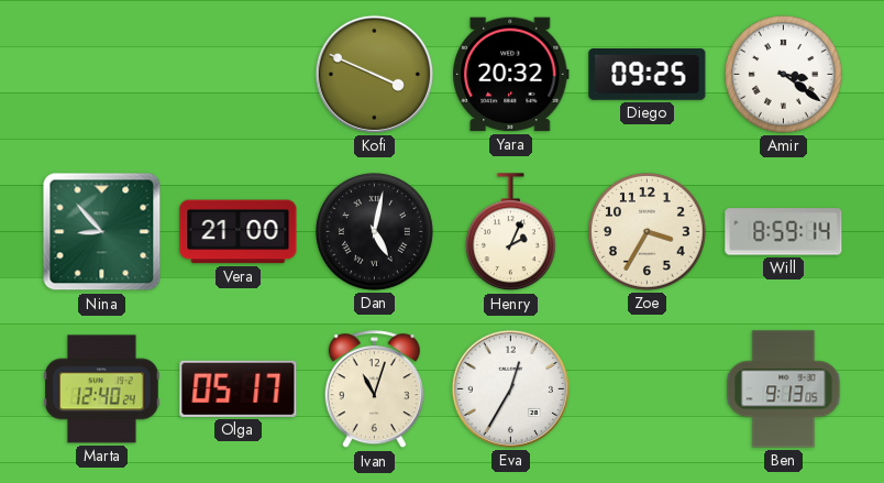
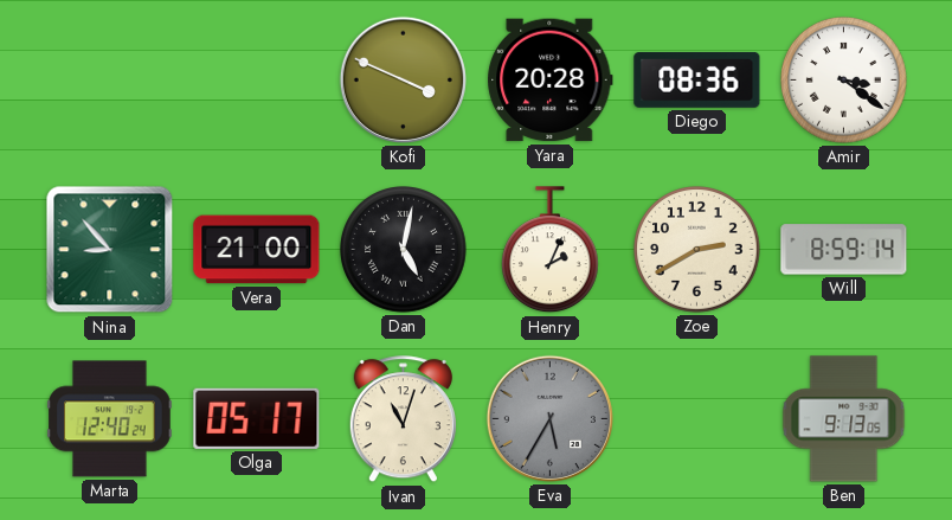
Yara: 20:32 -> 20:28
Diego: 09:25 -> 08:36
Zoe: 3:35 -> 2:40
Eva: 12:35 -> 5:35
Eva dial: white -> grey
